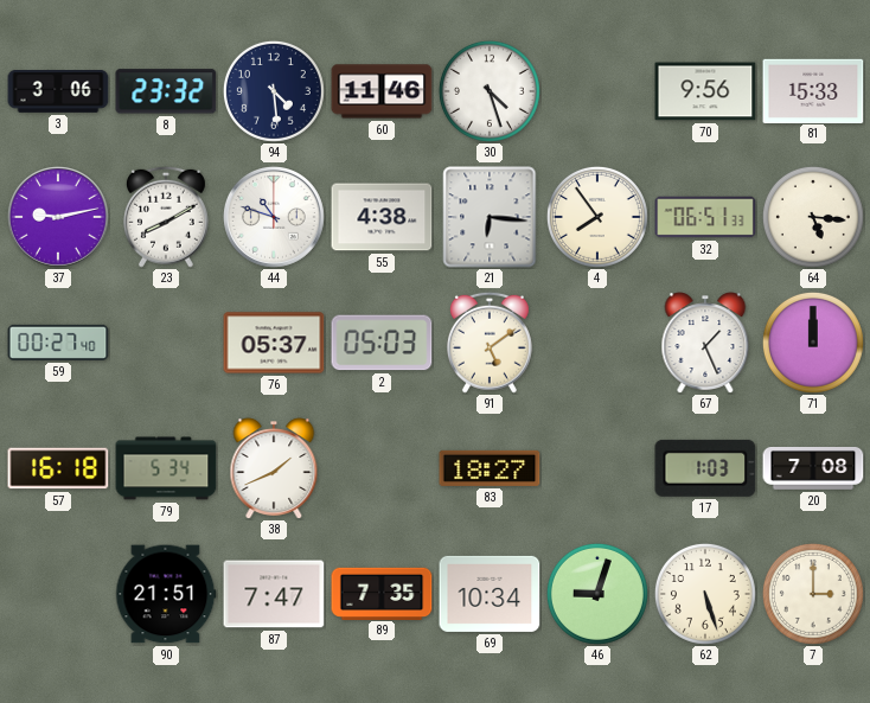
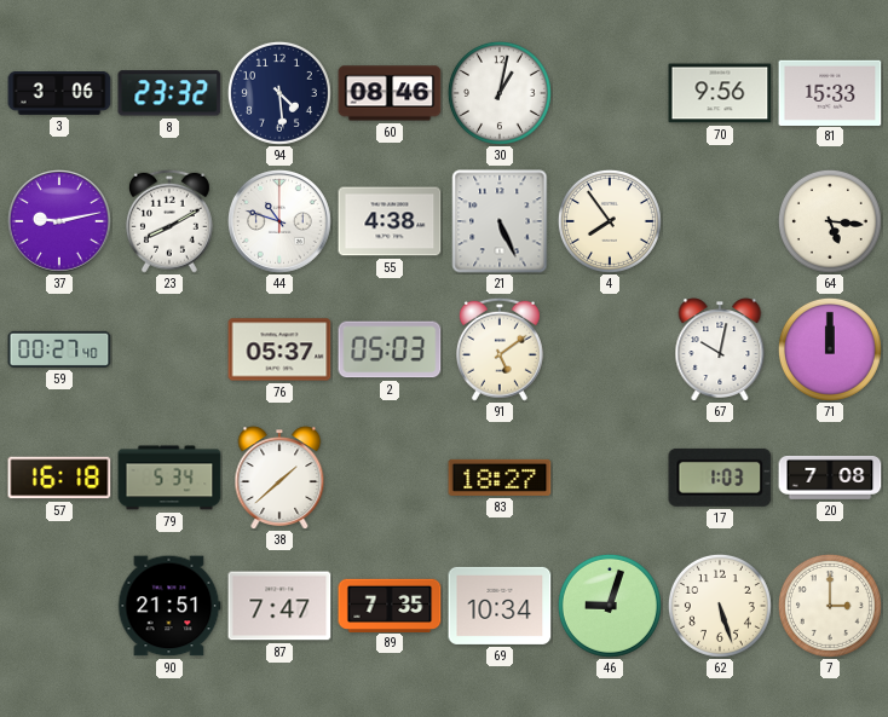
60: 11:46 -> 08:46
30: 4:27 -> 1:02
21: 6:16 -> 5:26
32: 06:51 -> none
67: 1:26 -> 10:02
38: 1:41 -> 1:38
